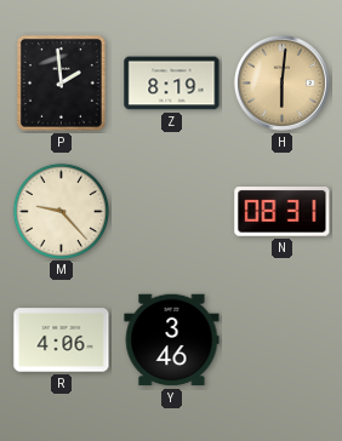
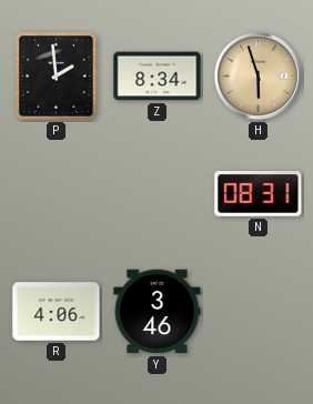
Z: 8:19 -> 8:34
H: 6:01 -> 5:57
M: 9:23 -> none
